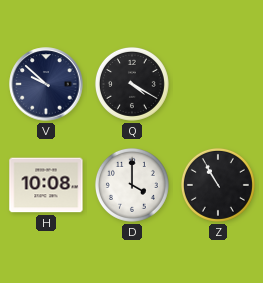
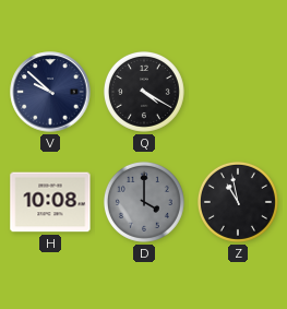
D dial: white -> grey
Z: 10:55 -> 10:58
